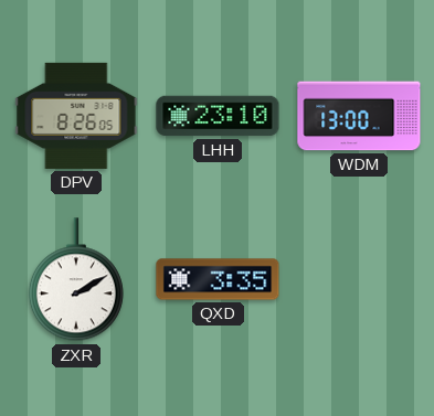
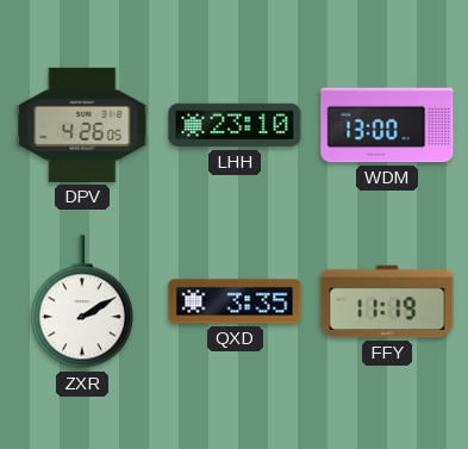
DPV: 8:26 -> 4:26
FFY: none -> 11:19
